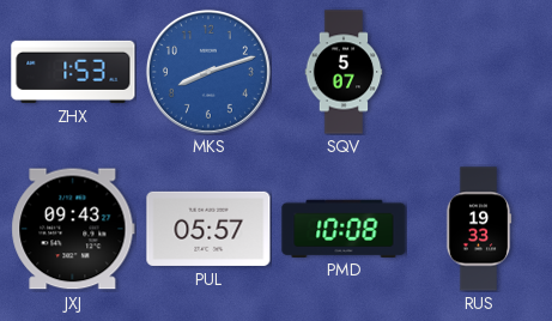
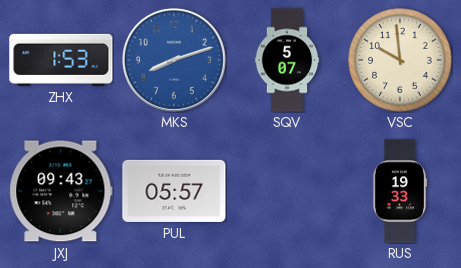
VSC: none -> 9:59
PMD: 10:08 -> none
